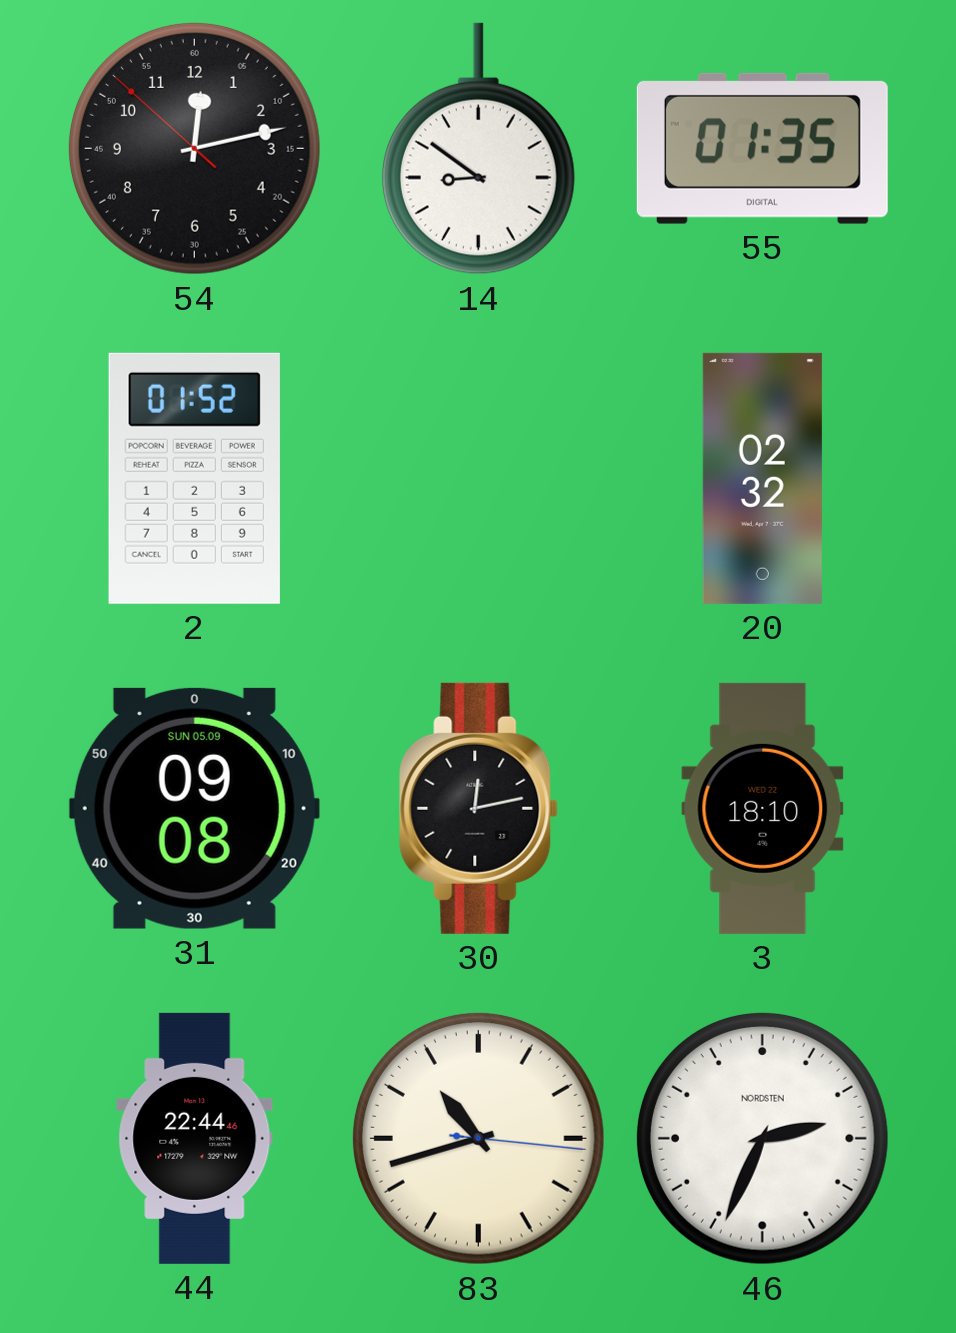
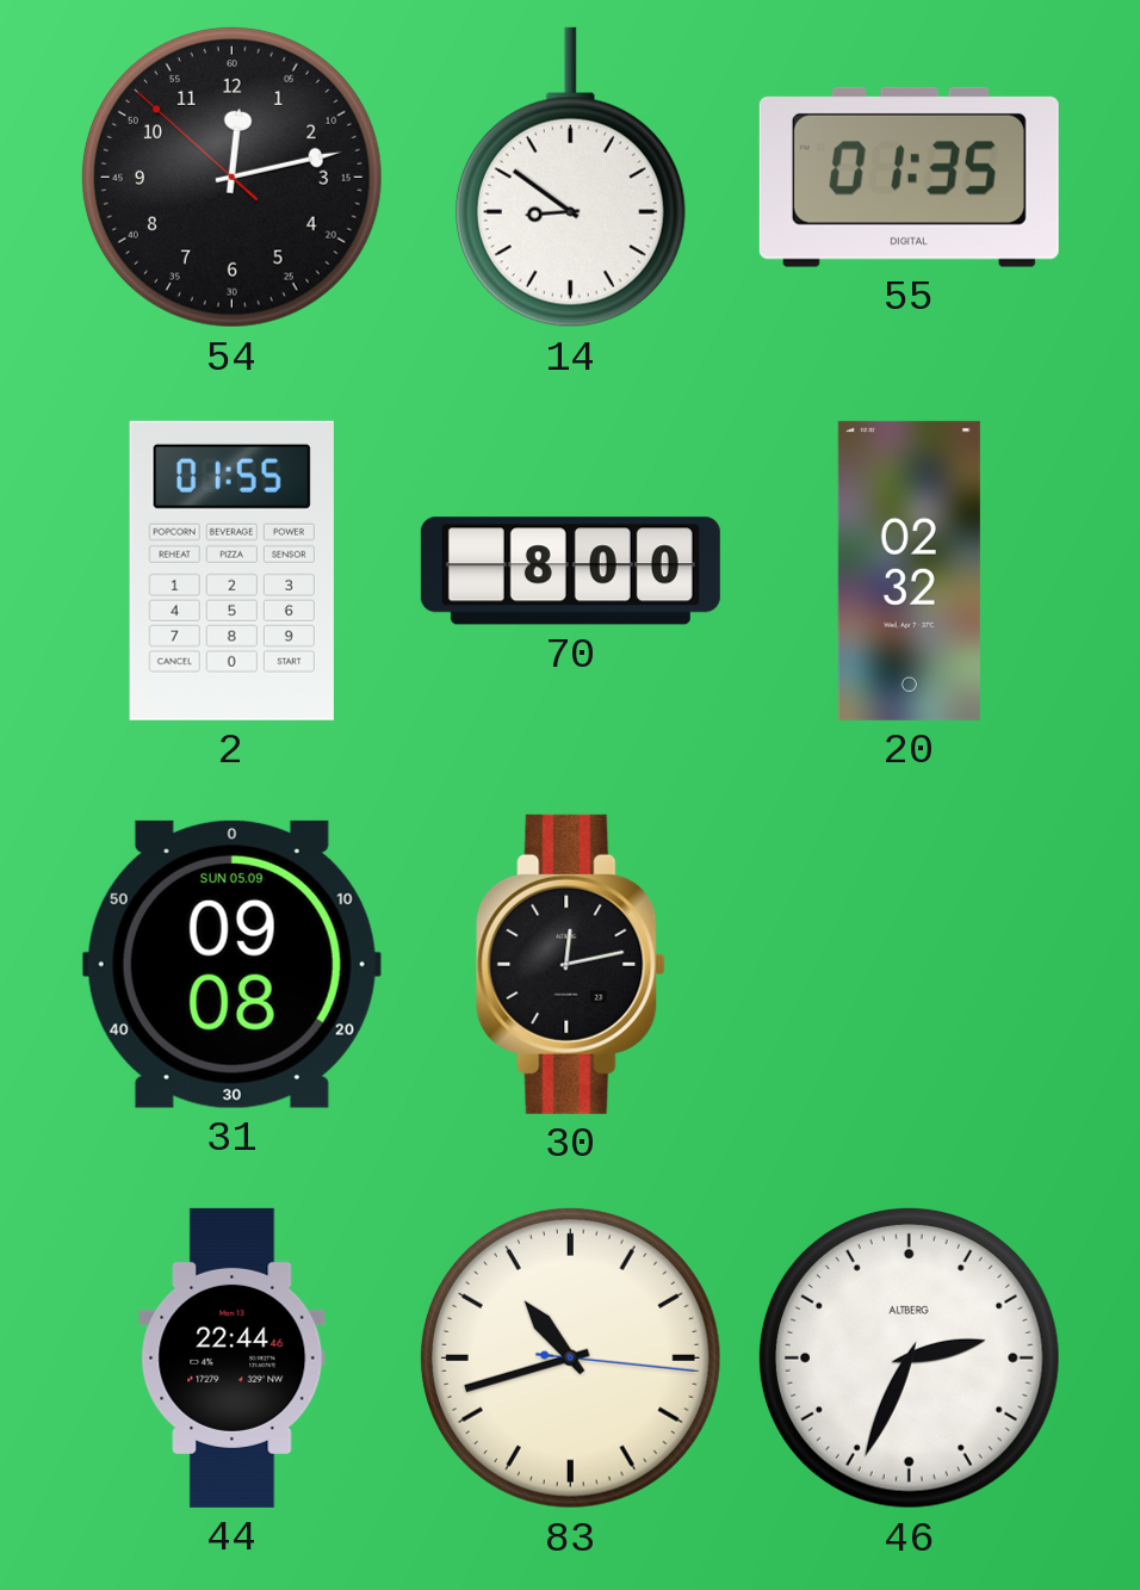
2: 01:52 -> 01:55
70: none -> 8:00
3: 18:10 -> none
46 brand: NORDSTEN -> ALTBERG
